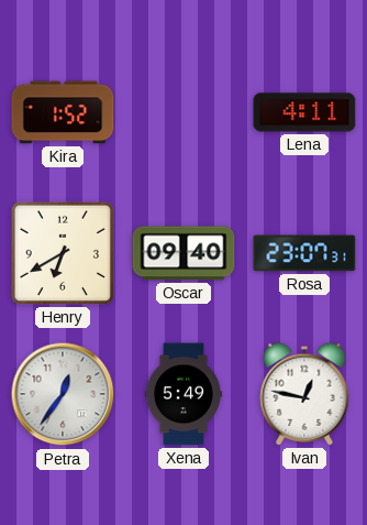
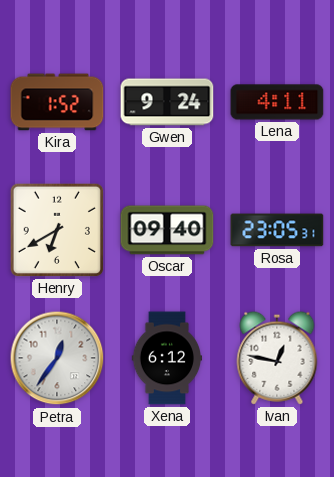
Gwen: none -> 9:24
Rosa: 23:07 -> 23:05
Xena: 5:49 -> 6:12
